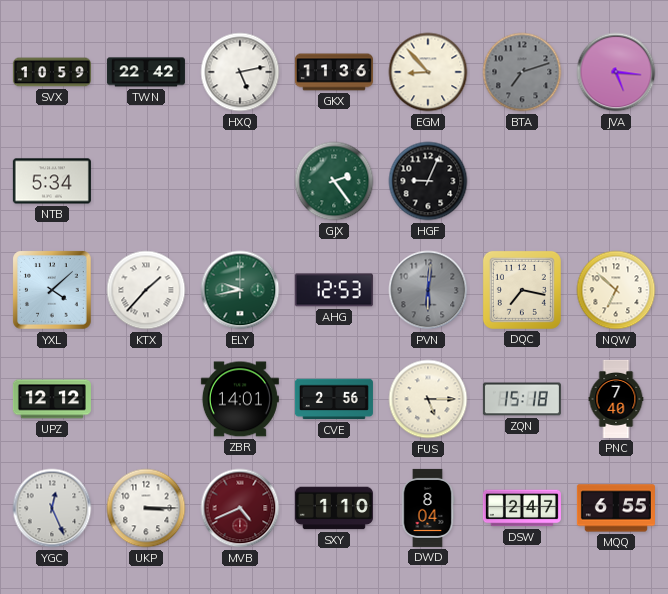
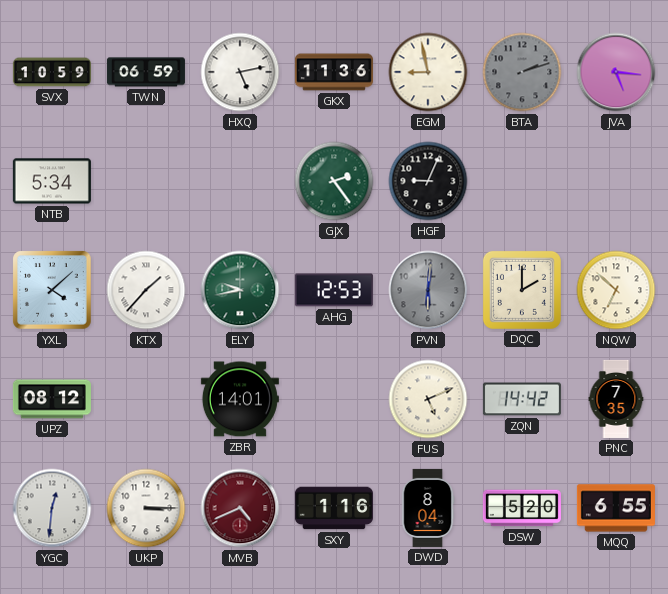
TWN: 22:42 -> 06:59
EGM: 8:53 -> 8:58
BTA: 7:12 -> 2:12
DQC: 7:17 -> 2:00
UPZ: 12:12 -> 08:12
CVE: 2:56 -> none
FUS: 5:15 -> 5:11
ZQN: 15:18 -> 14:42
PNC: 7:40 -> 7:35
YGC: 12:26 -> 12:31
SXY: 1:10 -> 1:16
DSW: 2:47 -> 5:20
